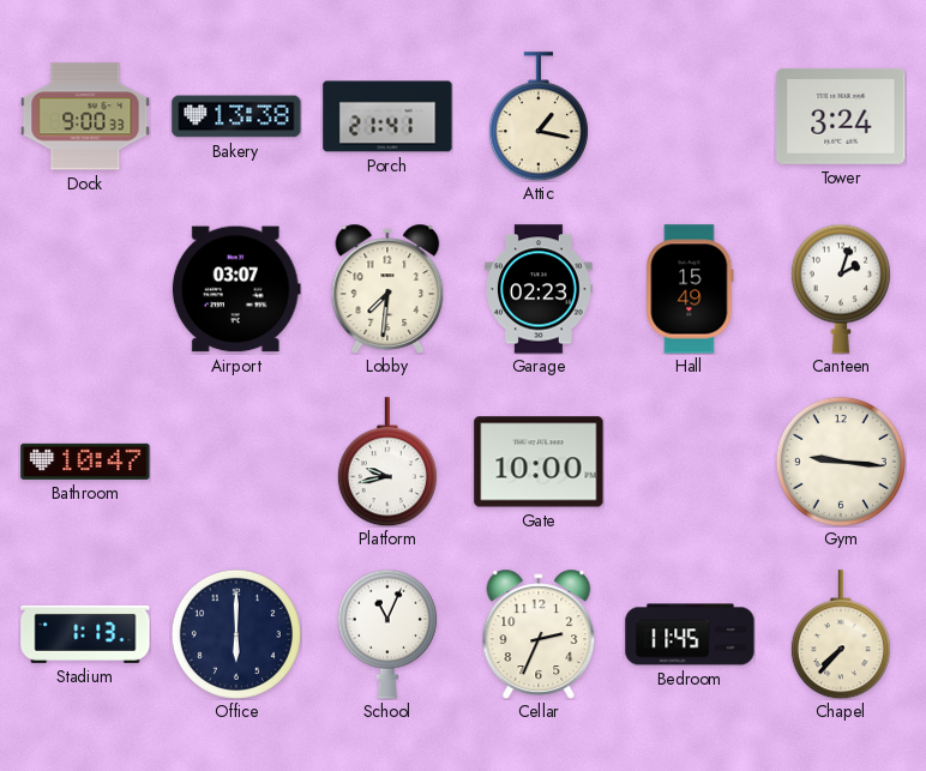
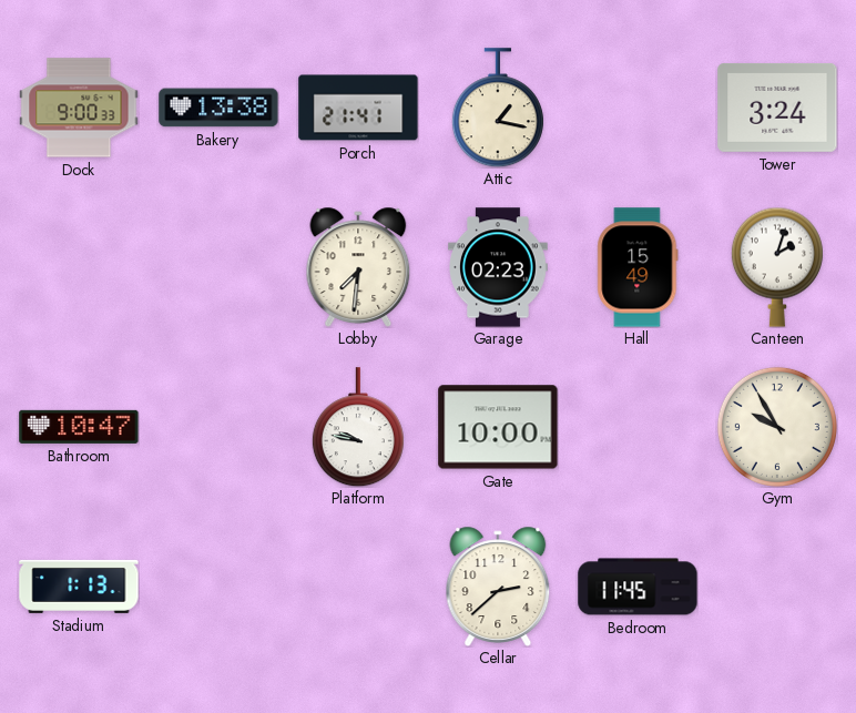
Airport: 03:07 -> none
Platform: 9:43 -> 9:47
Gym: 9:16 -> 9:55
Office: 6:00 -> none
School: 11:04 -> none
Cellar: 2:34 -> 2:38
Chapel: 7:37 -> none
